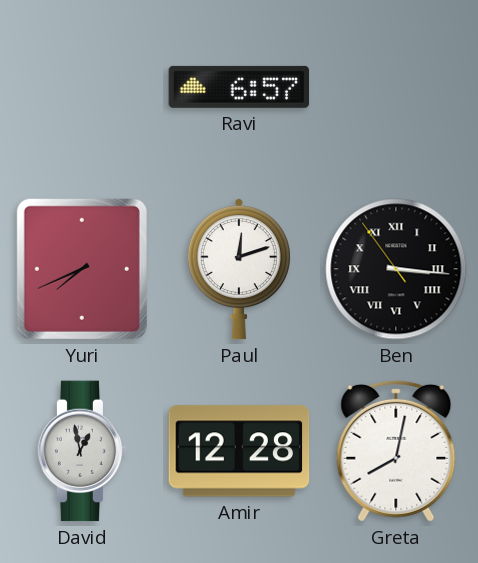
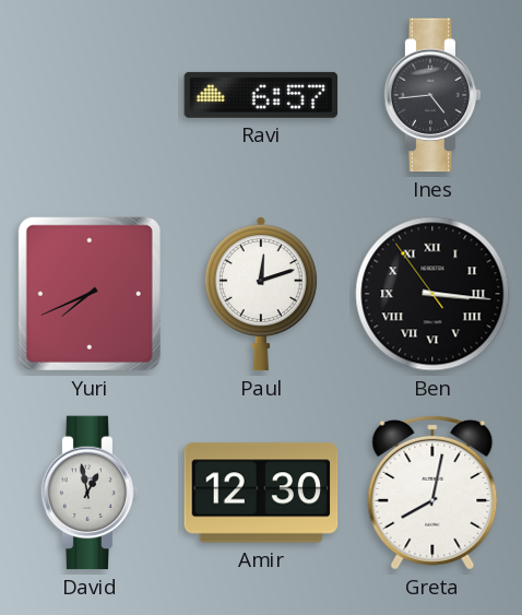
Ines: none -> 4:44
Amir: 12:28 -> 12:30
